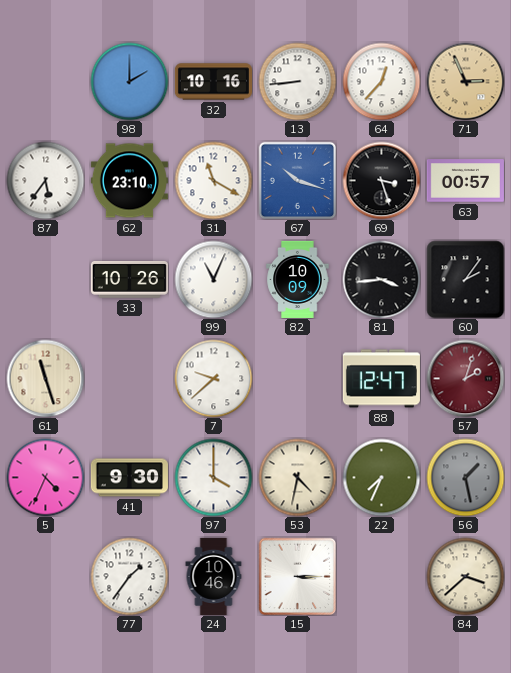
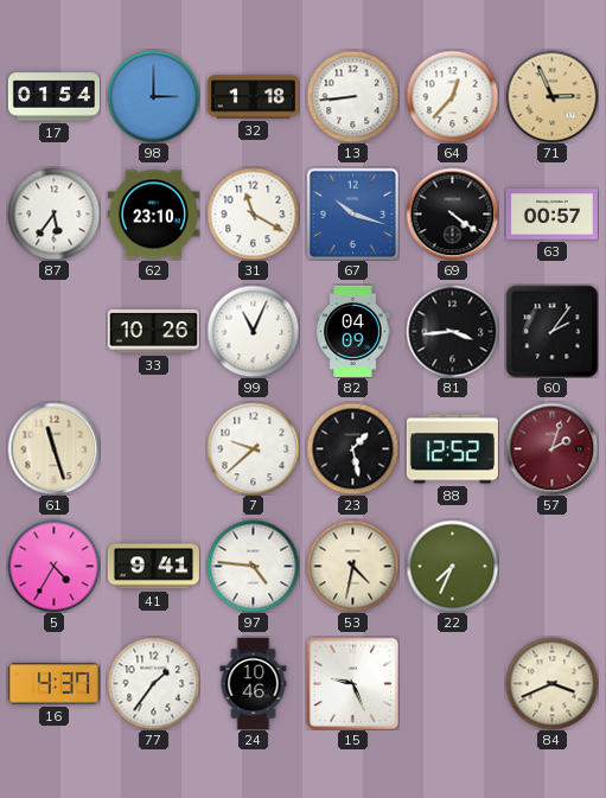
17: none -> 01:54
98: 2:00 -> 3:00
32: 10:16 -> 1:18
69: 3:27 -> 4:21
82: 10:09 -> 04:09
23: none -> 1:28
88: 12:47 -> 12:52
5: 4:34 -> 4:35
41: 9:30 -> 9:41
97: 4:00 -> 4:46
56: 1:28 -> none
16: none -> 4:37
15: 3:15 -> 9:26
84: 3:38 -> 3:41
